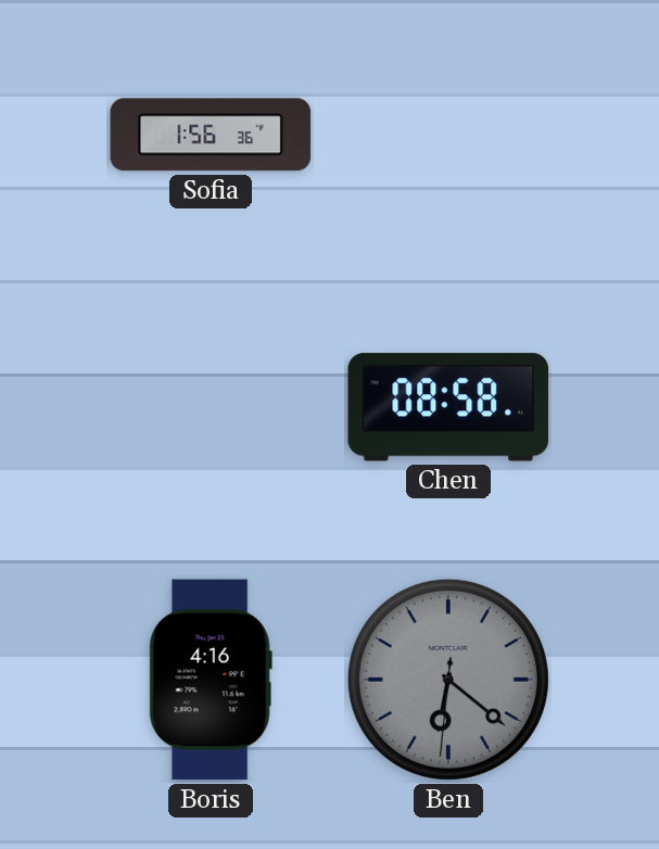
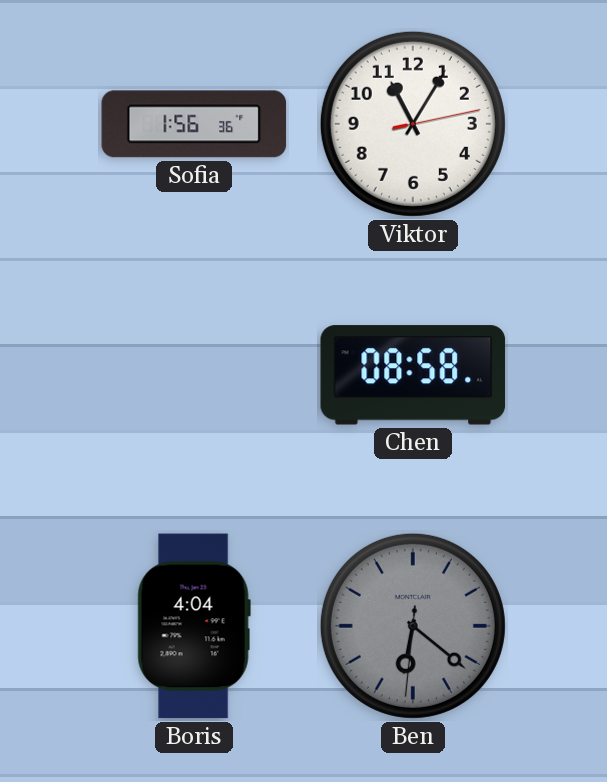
Viktor: none -> 11:05
Boris: 4:16 -> 4:04
